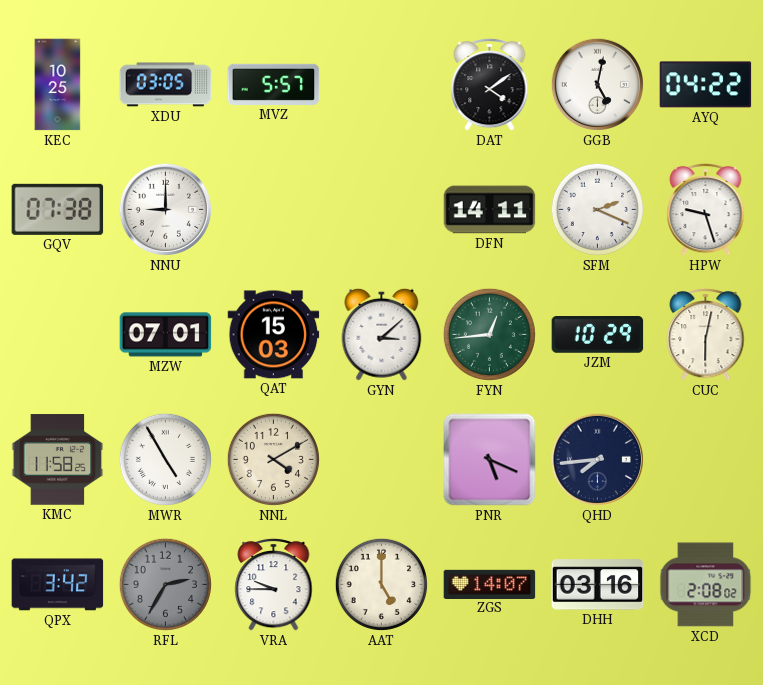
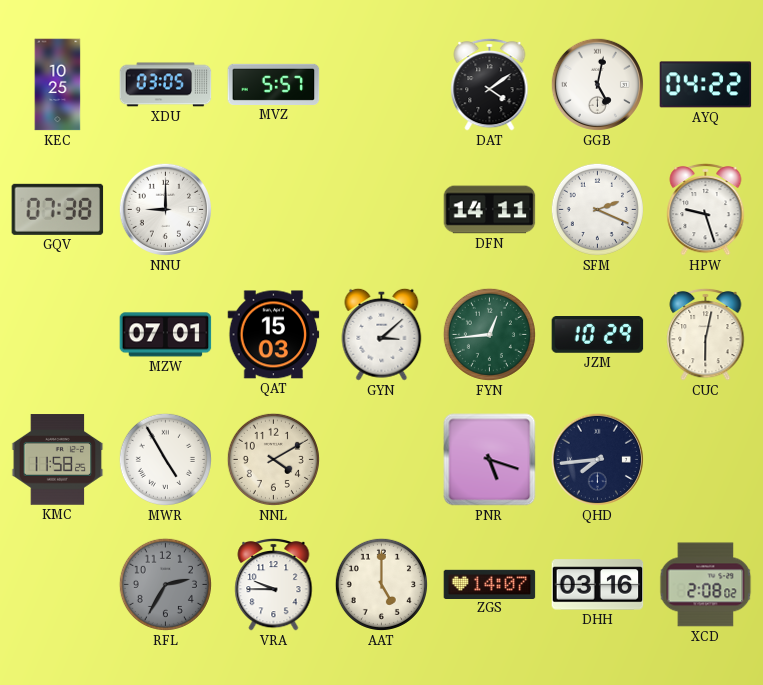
PNR: 5:19 -> 5:18
QPX: 3:42 -> none
